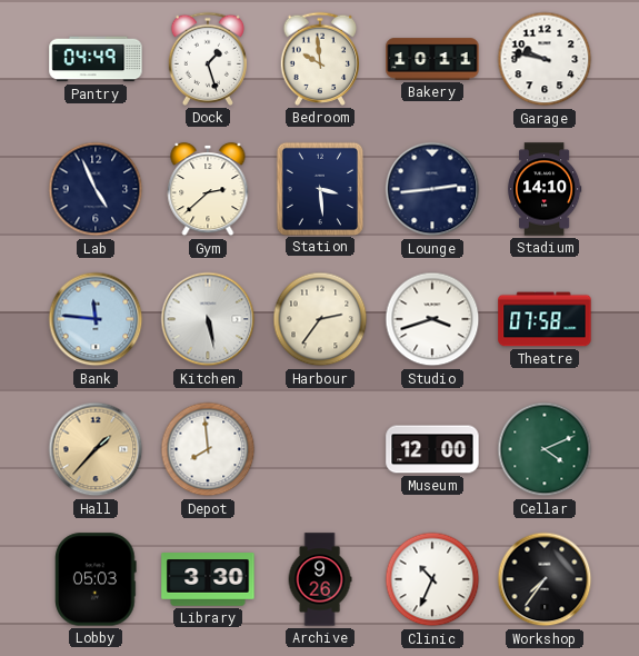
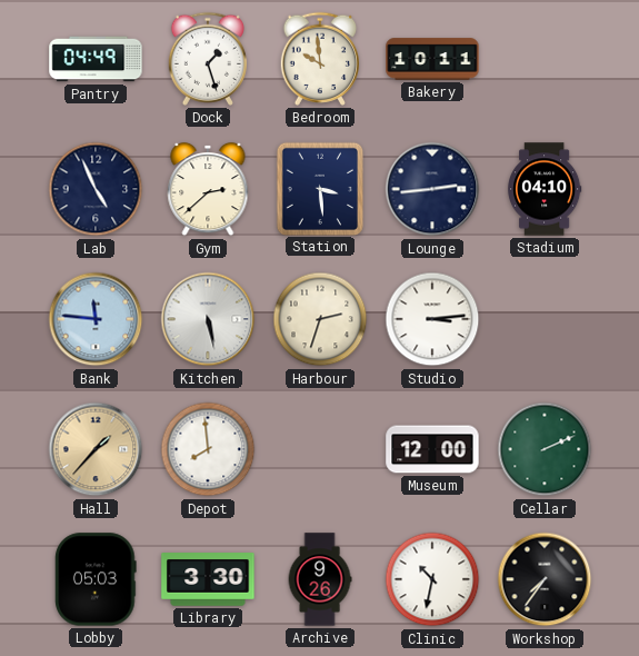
Garage: 9:47 -> none
Stadium: 14:10 -> 04:10
Harbour: 2:36 -> 2:33
Studio: 3:42 -> 3:14
Theatre: 07:58 -> none
Cellar: 4:11 -> 2:11
Clinic: 10:34 -> 10:32
